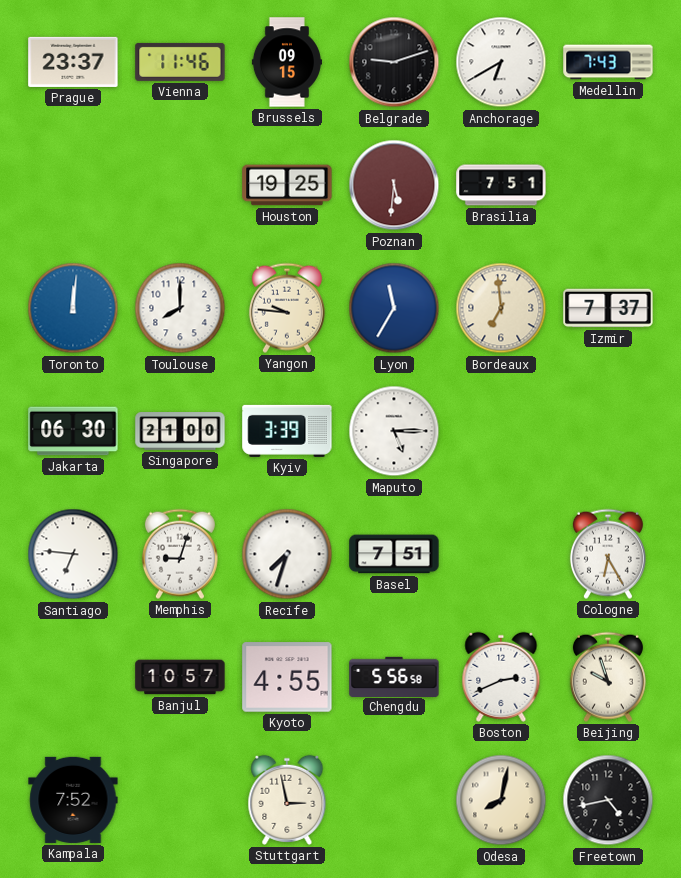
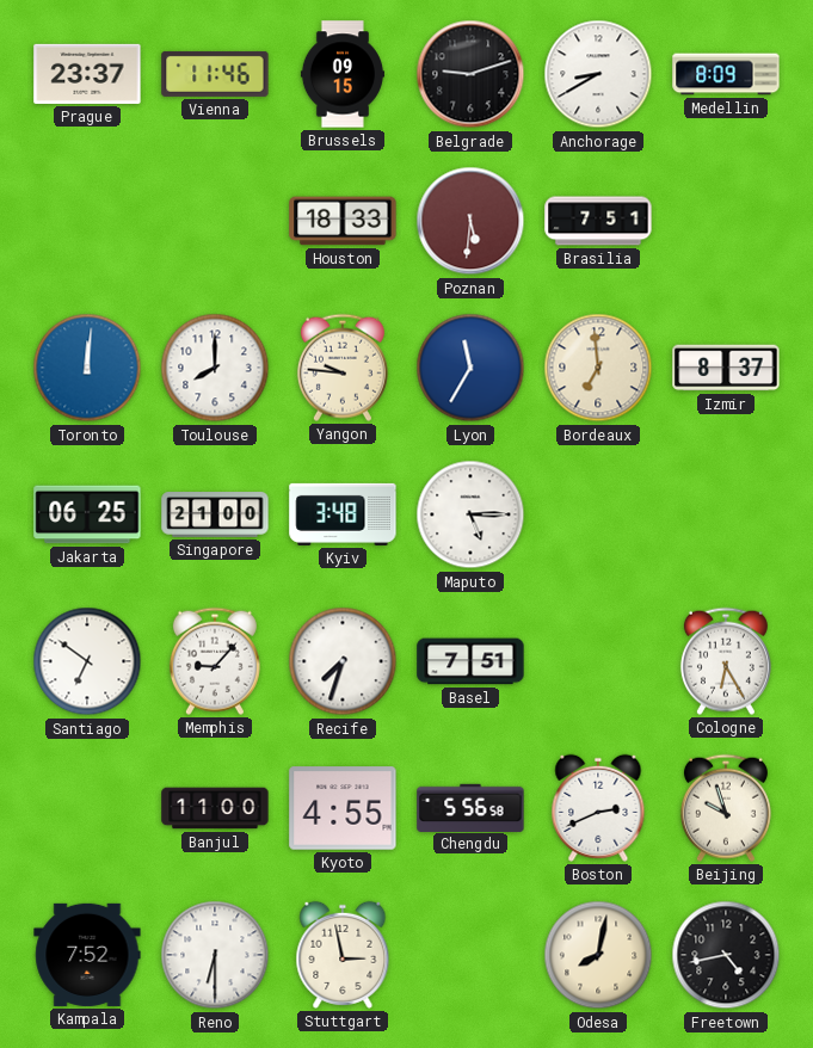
Anchorage: 6:40 -> 8:40
Medellin: 7:43 -> 8:09
Houston: 19:25 -> 18:33
Izmir: 7:37 -> 8:37
Jakarta: 06:30 -> 06:25
Kyiv: 3:39 -> 3:48
Santiago: 6:46 -> 6:51
Memphis: 9:03 -> 9:07
Banjul: 10:57 -> 11:00
Reno: none -> 6:30
